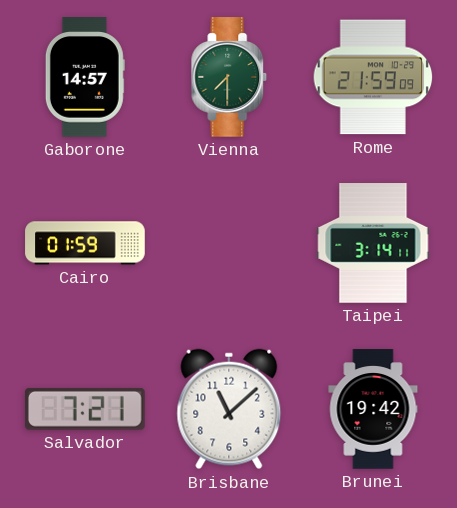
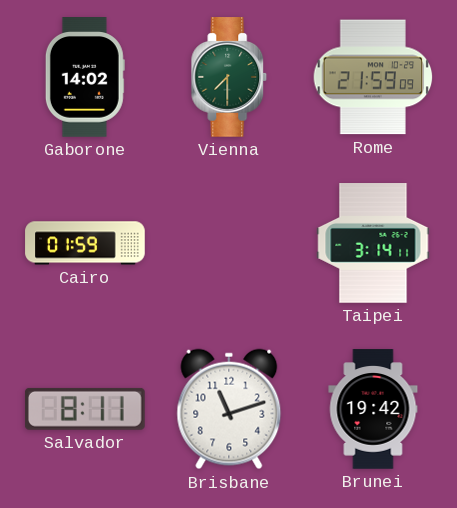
Gaborone: 14:57 -> 14:02
Salvador: 7:21 -> 8:11
Brisbane: 11:08 -> 11:12
